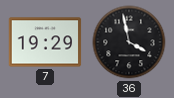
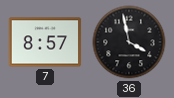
7: 19:29 -> 8:57
